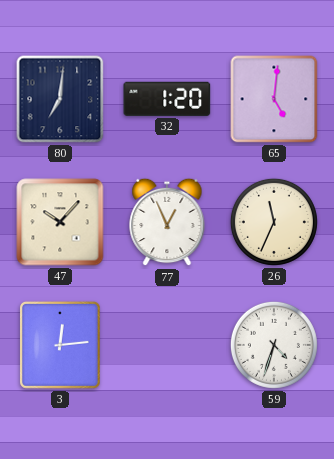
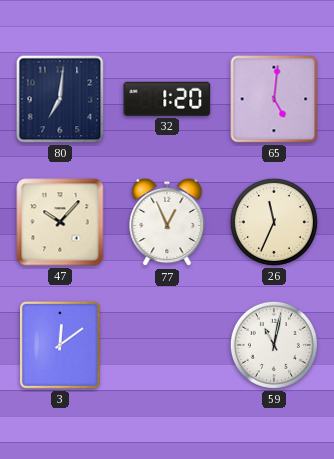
3: 12:14 -> 12:09
59: 4:33 -> 11:02
